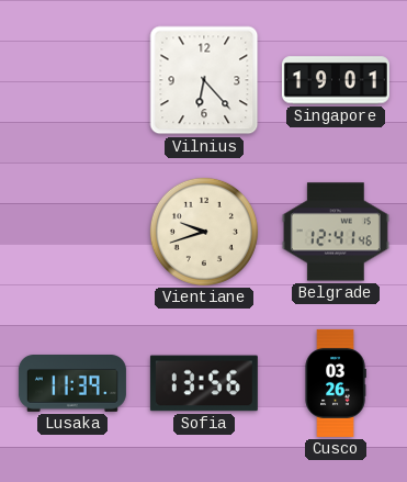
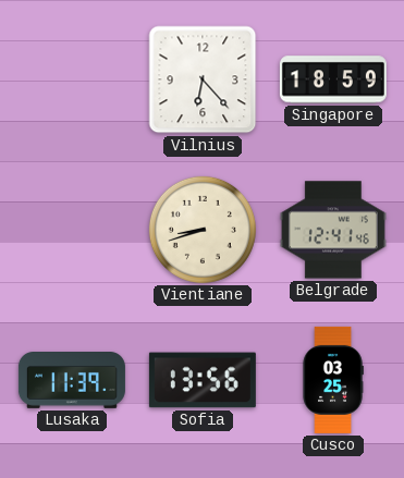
Singapore: 19:01 -> 18:59
Vientiane: 9:42 -> 8:42
Cusco: 03:26 -> 03:25
